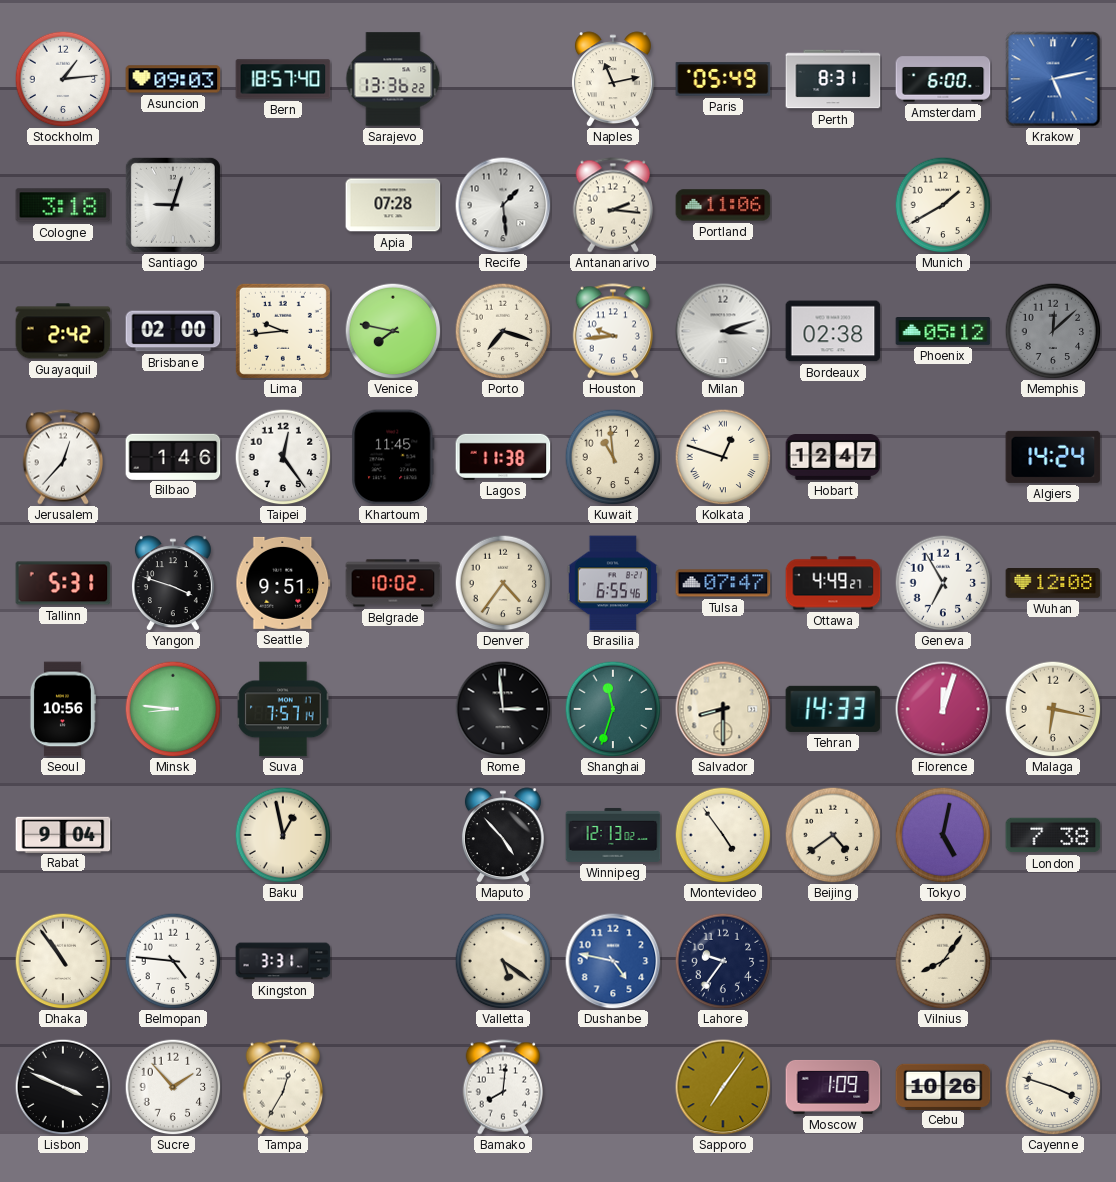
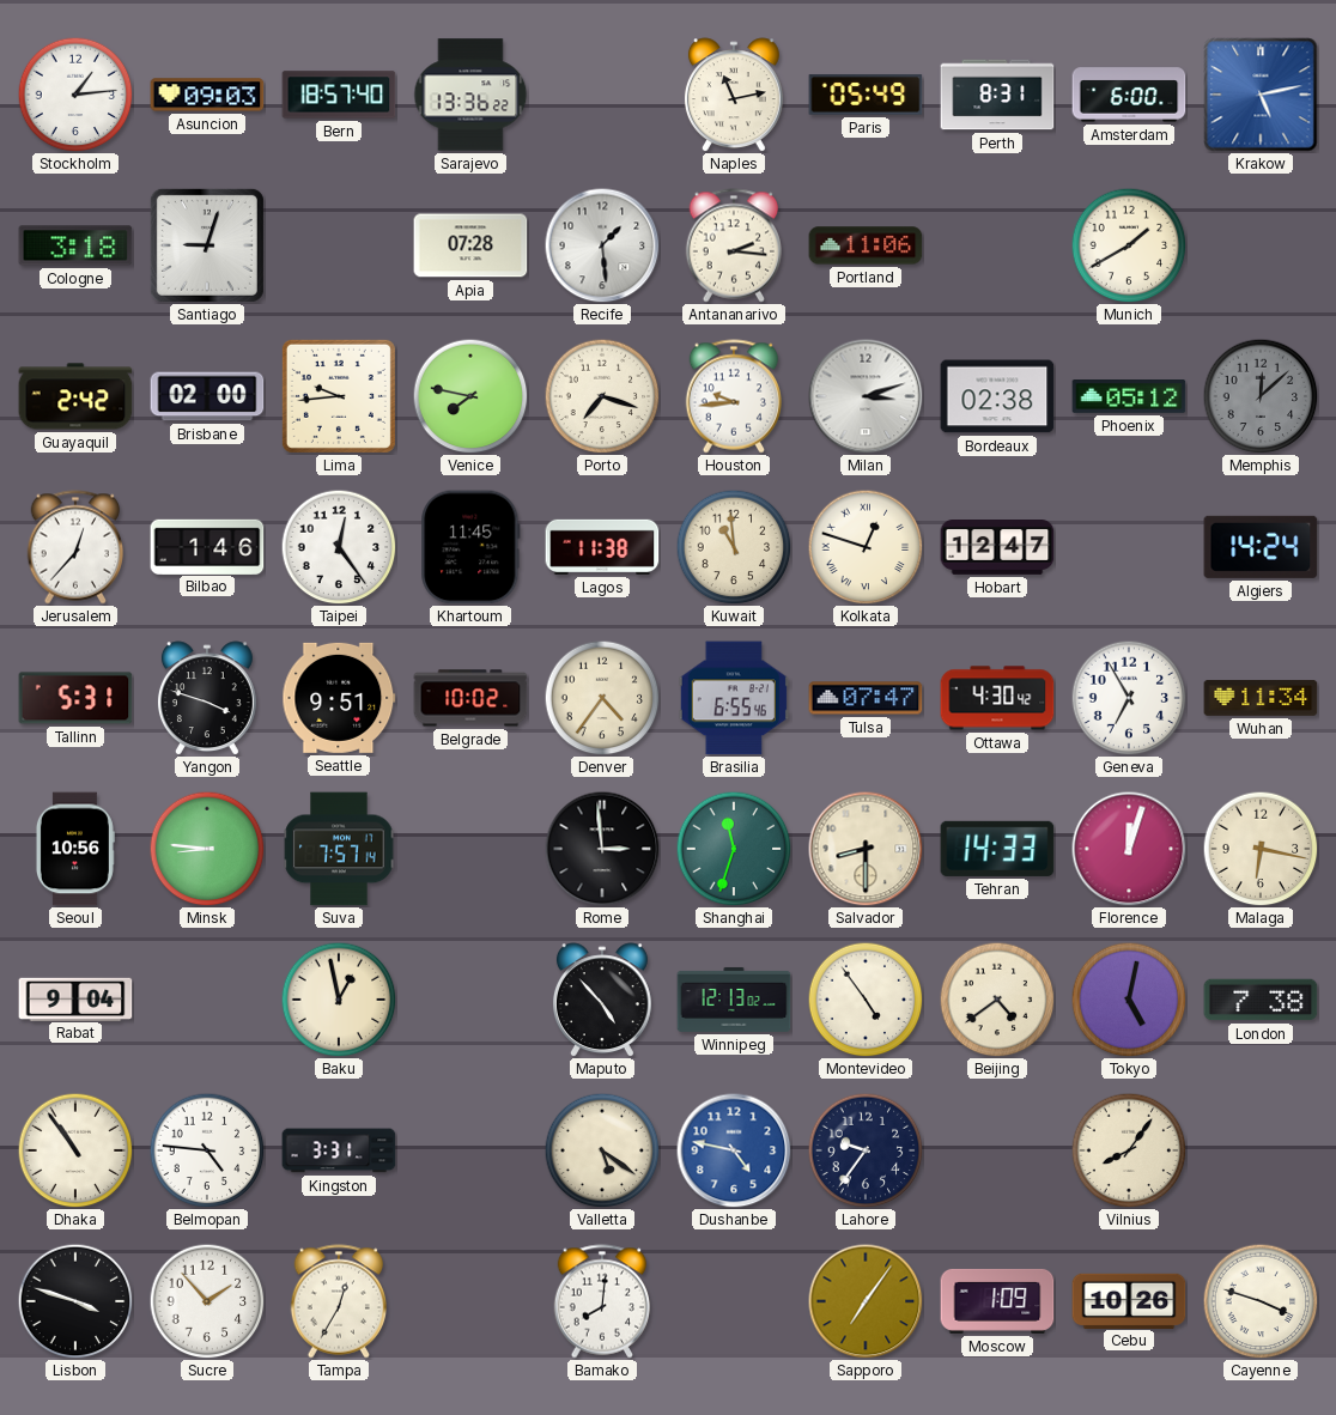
Ottawa: 4:49 -> 4:30
Wuhan: 12:08 -> 11:34
Lisbon: 3:49 -> 3:48
